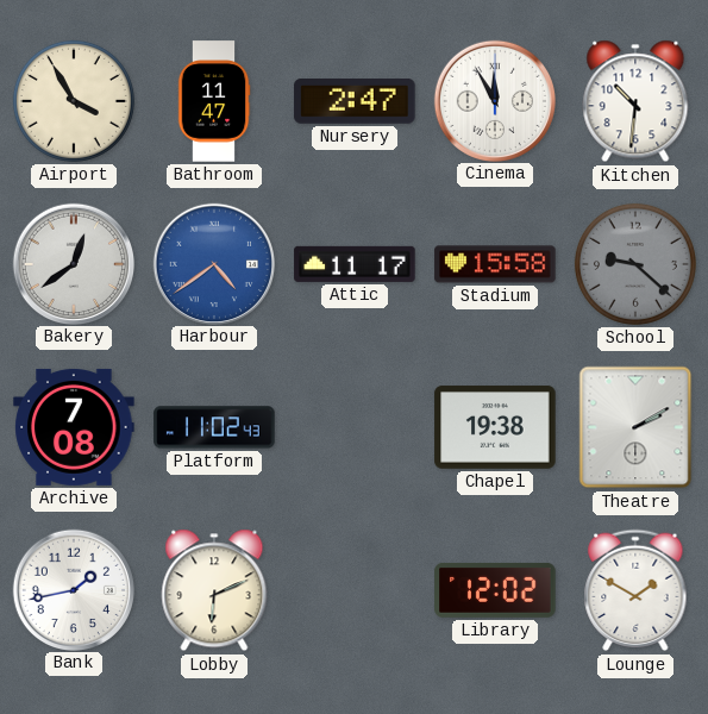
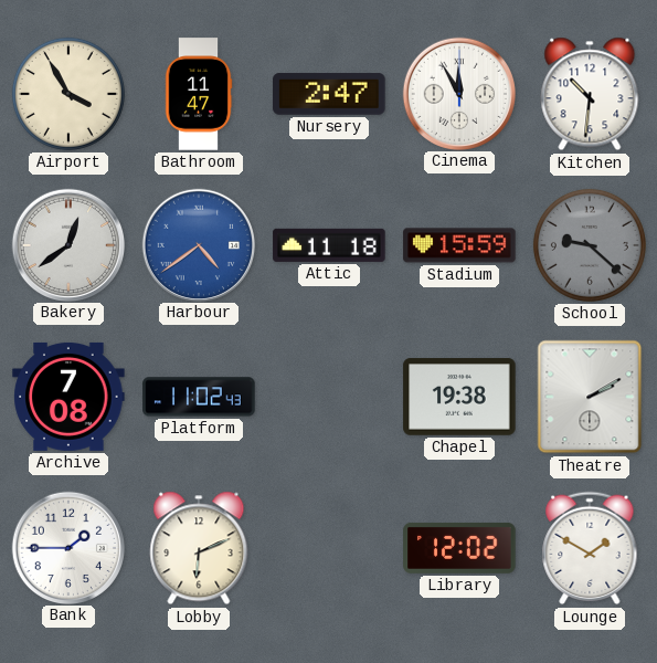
Attic: 11:17 -> 11:18
Stadium: 15:58 -> 15:59
Bank: 1:43 -> 1:45
